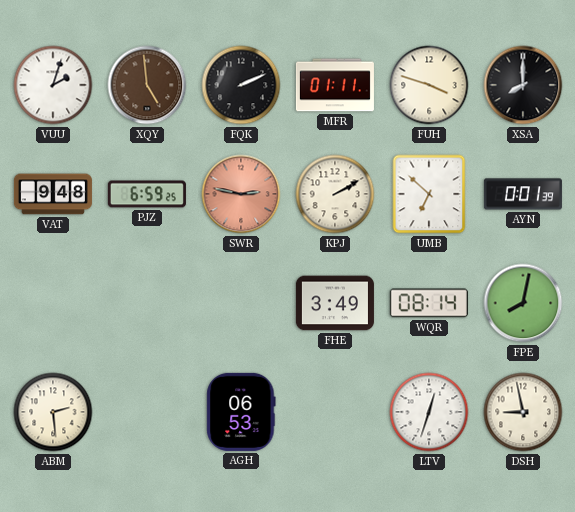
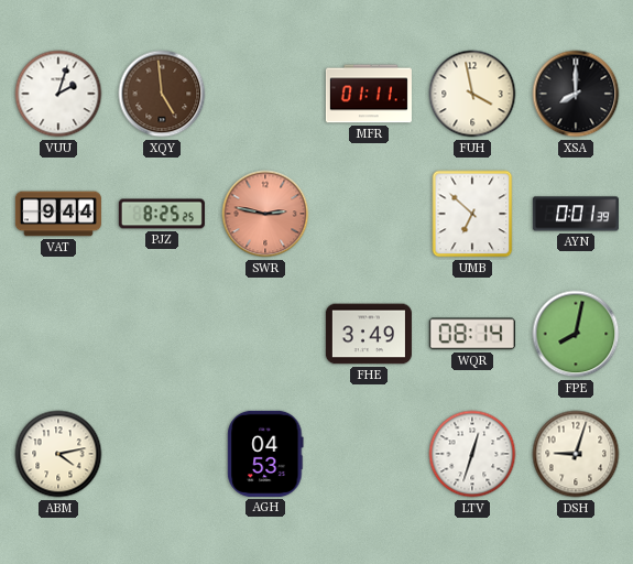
FQK: 2:11 -> none
FUH: 3:48 -> 3:58
VAT: 9:48 -> 9:44
PJZ: 6:59 -> 8:25
KPJ: 2:10 -> none
ABM: 2:29 -> 4:13
AGH: 06:53 -> 04:53
DSH: 8:58 -> 9:03
